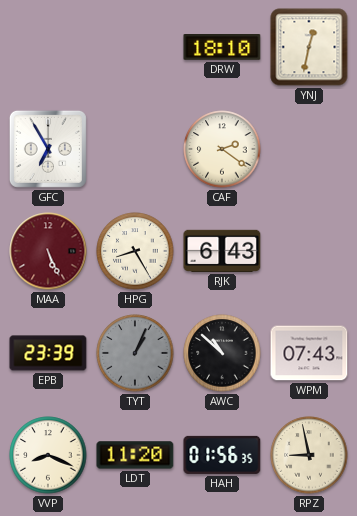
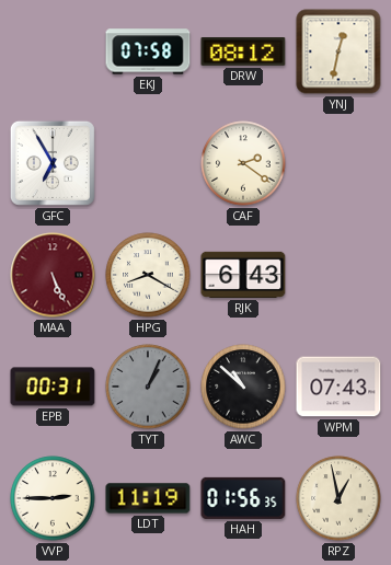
EKJ: none -> 07:58
DRW: 18:10 -> 08:12
HPG: 8:25 -> 8:20
EPB: 23:39 -> 00:31
VVP: 8:19 -> 2:45
LDT: 11:20 -> 11:19
RPZ: 8:58 -> 12:58
